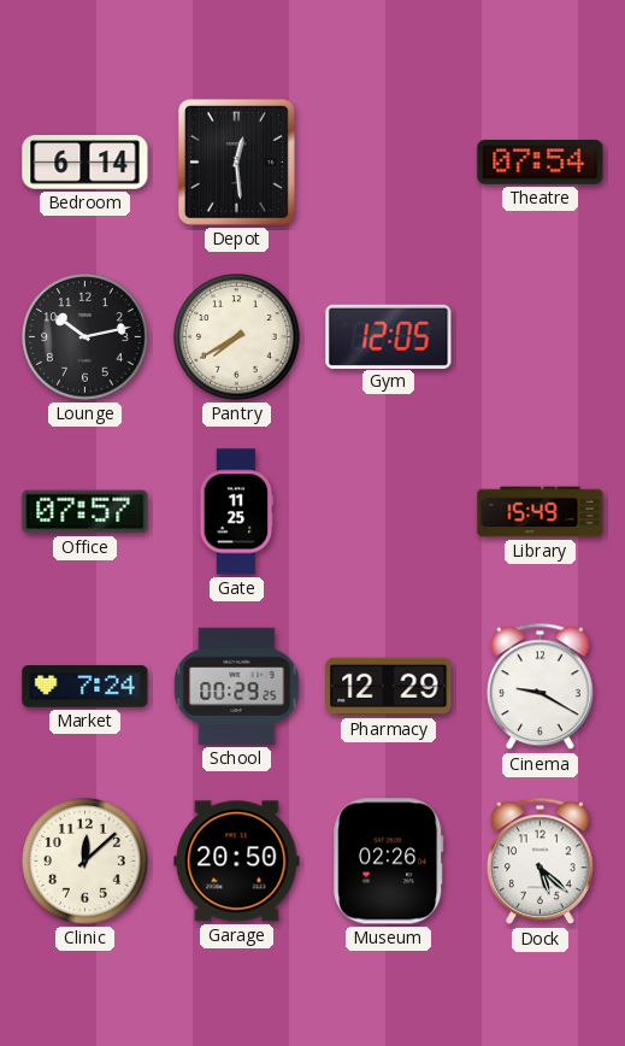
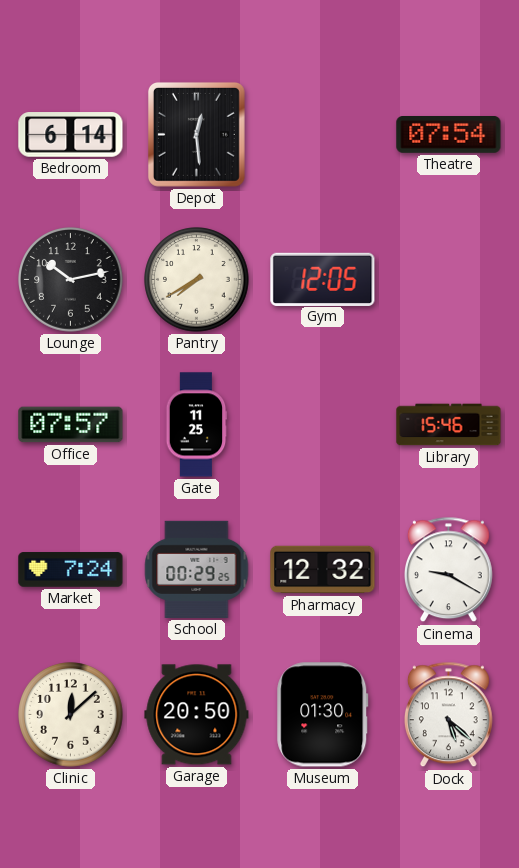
Library: 15:49 -> 15:46
Pharmacy: 12:29 -> 12:32
Museum: 02:26 -> 01:30
